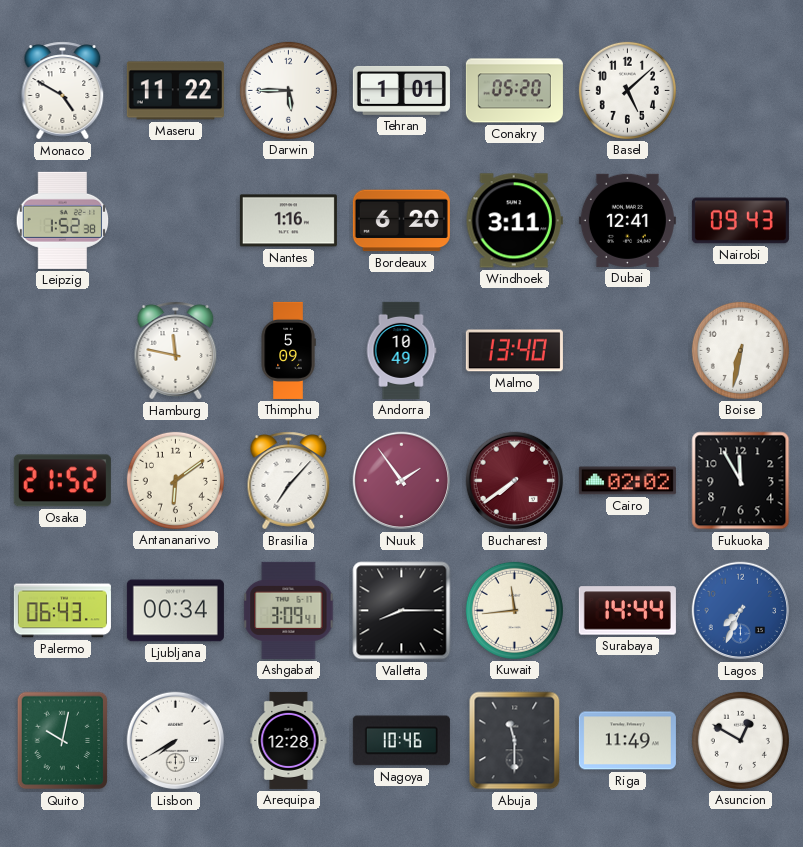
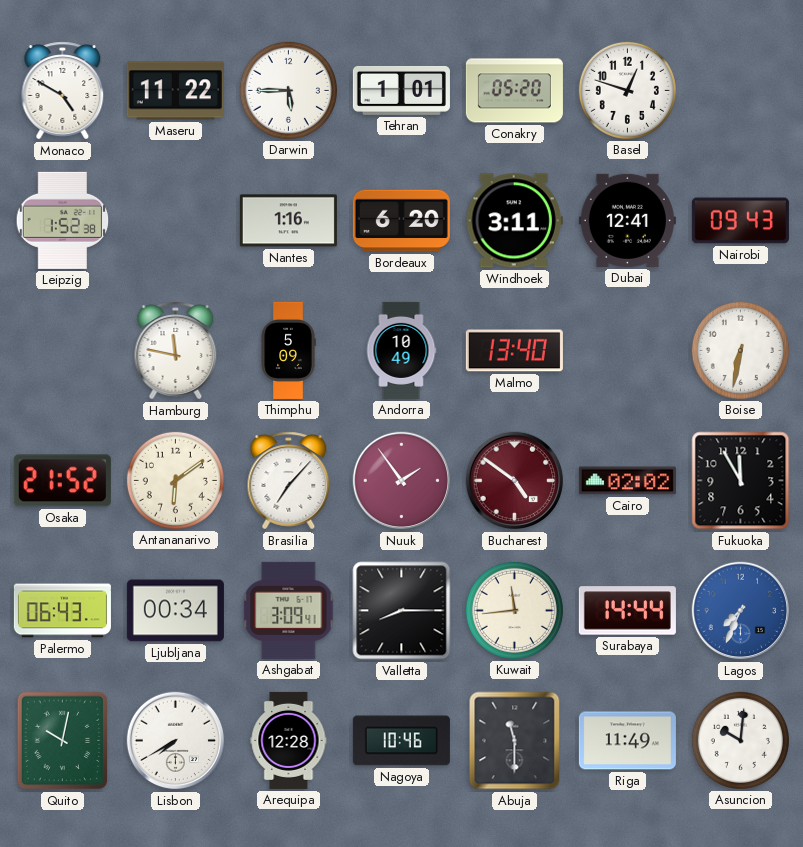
Basel: 5:08 -> 12:48
Bucharest: 7:39 -> 4:51
Asuncion: 12:50 -> 10:01
